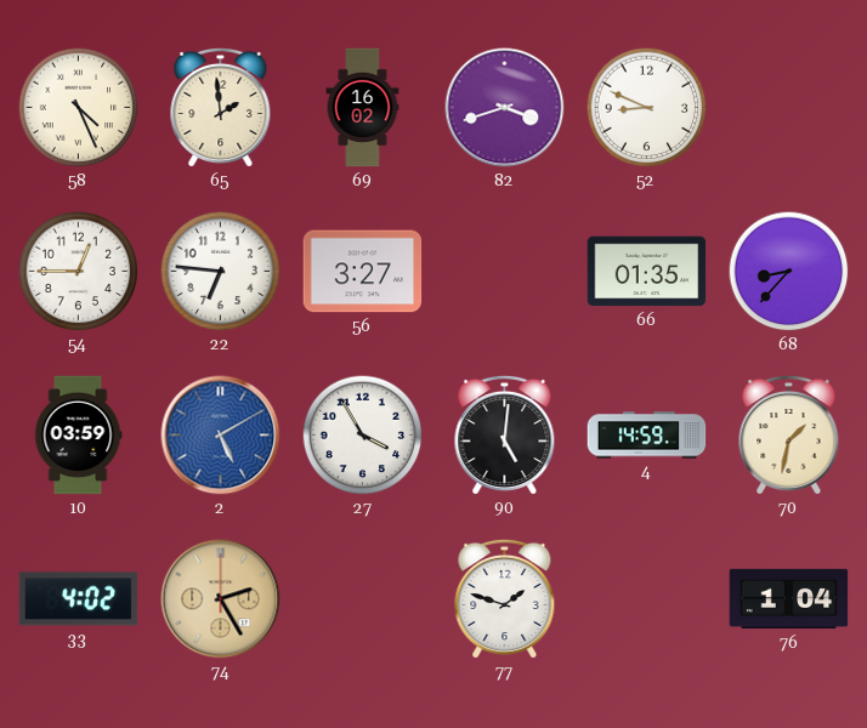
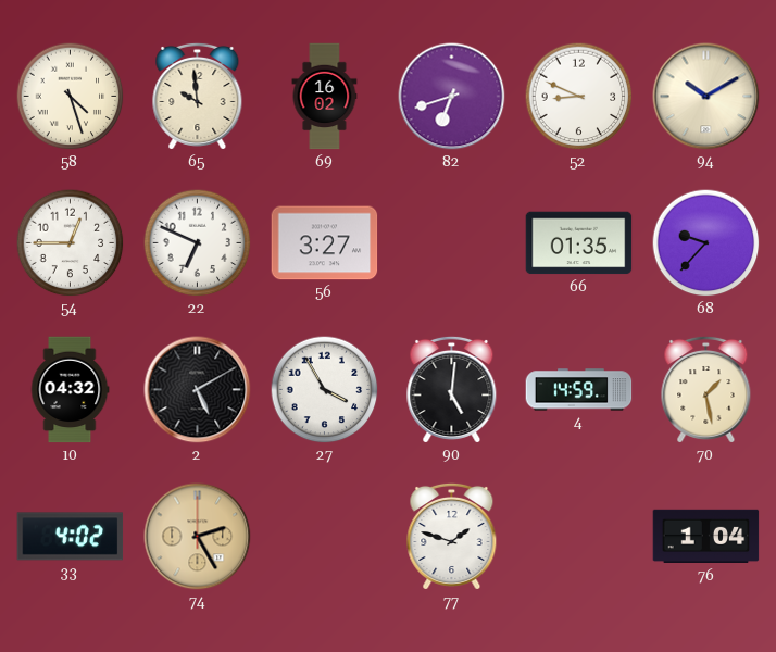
58: 4:26 -> 4:27
65: 1:59 -> 9:59
82: 3:42 -> 6:42
94: none -> 10:10
22: 6:46 -> 6:49
68: 8:37 -> 9:37
10: 03:59 -> 04:32
2 dial: blue -> black
70: 1:32 -> 1:28
